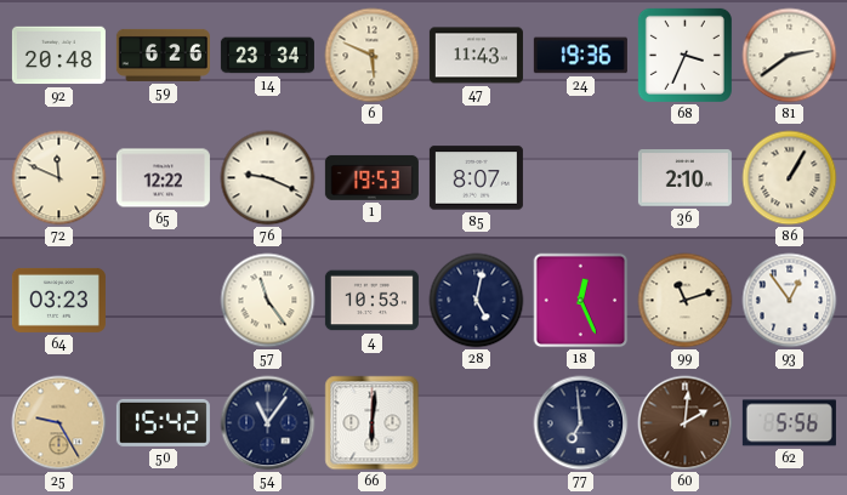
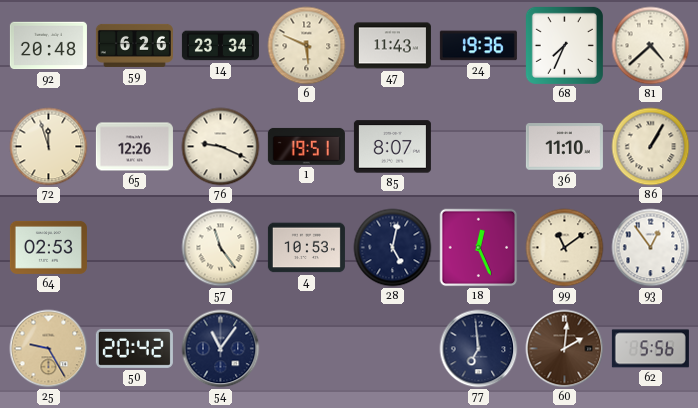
68: 3:34 -> 7:34
81: 2:39 -> 4:38
72: 11:49 -> 11:57
65: 12:22 -> 12:26
1: 19:53 -> 19:51
36: 2:10 -> 11:10
64: 03:23 -> 02:53
99: 11:12 -> 11:09
50: 15:42 -> 20:42
66: 6:01 -> none
